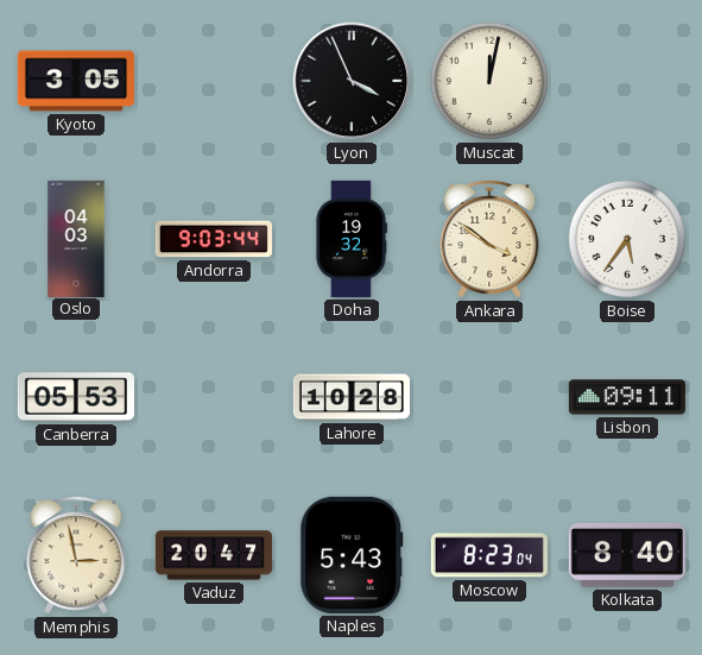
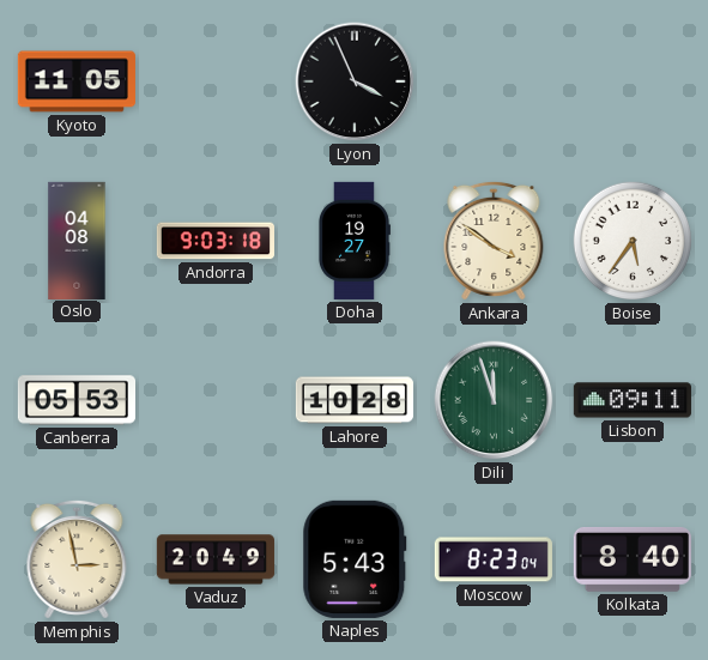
Kyoto: 3:05 -> 11:05
Muscat: 12:02 -> none
Oslo: 04:03 -> 04:08
Andorra: 9:03:44 -> 9:03:18
Doha: 19:32 -> 19:27
Dili: none -> 11:57
Vaduz: 20:47 -> 20:49
